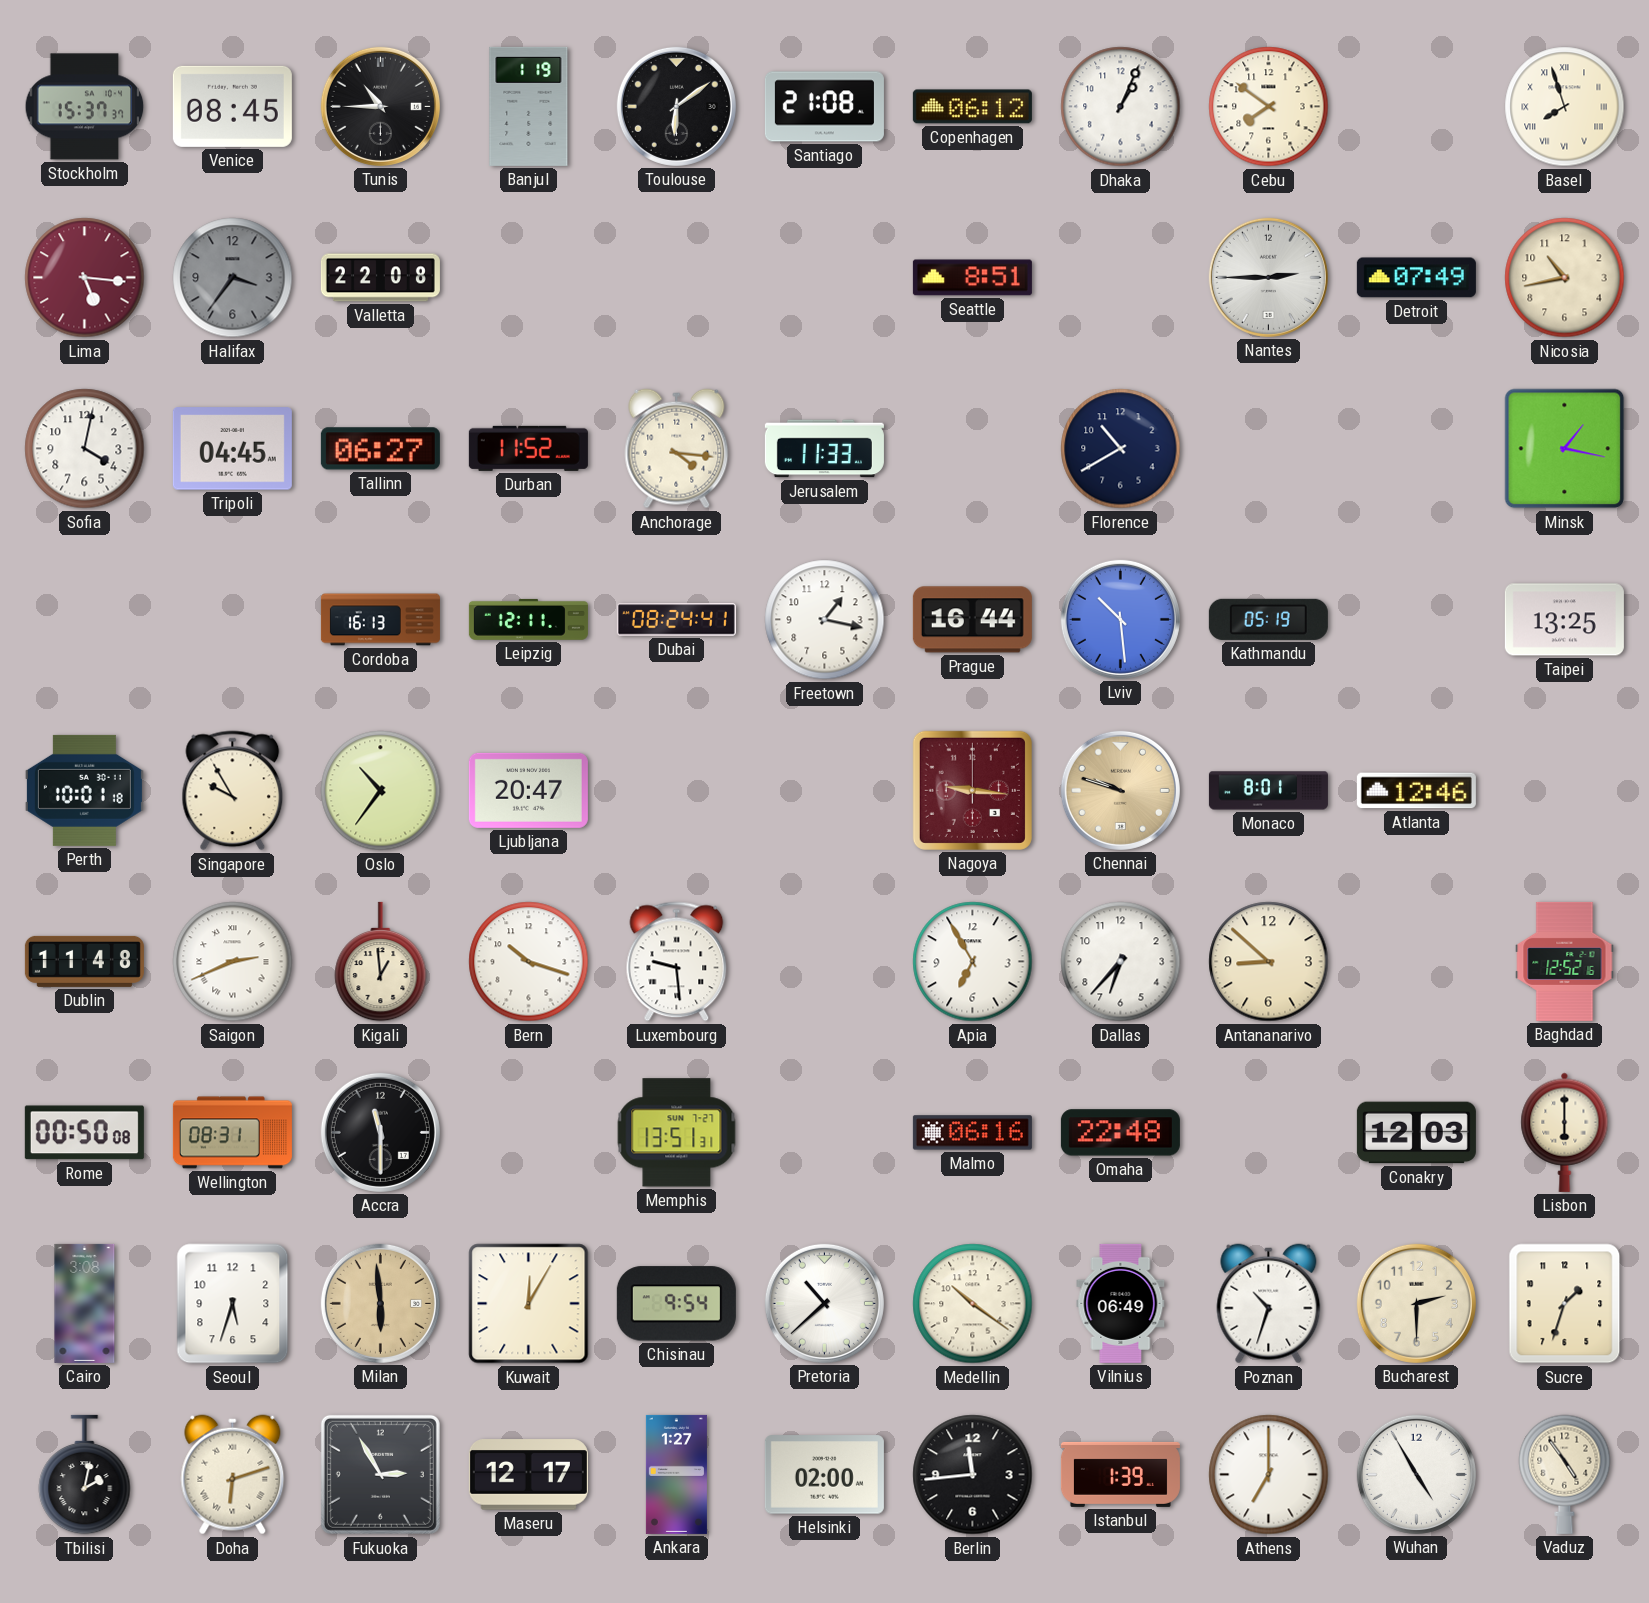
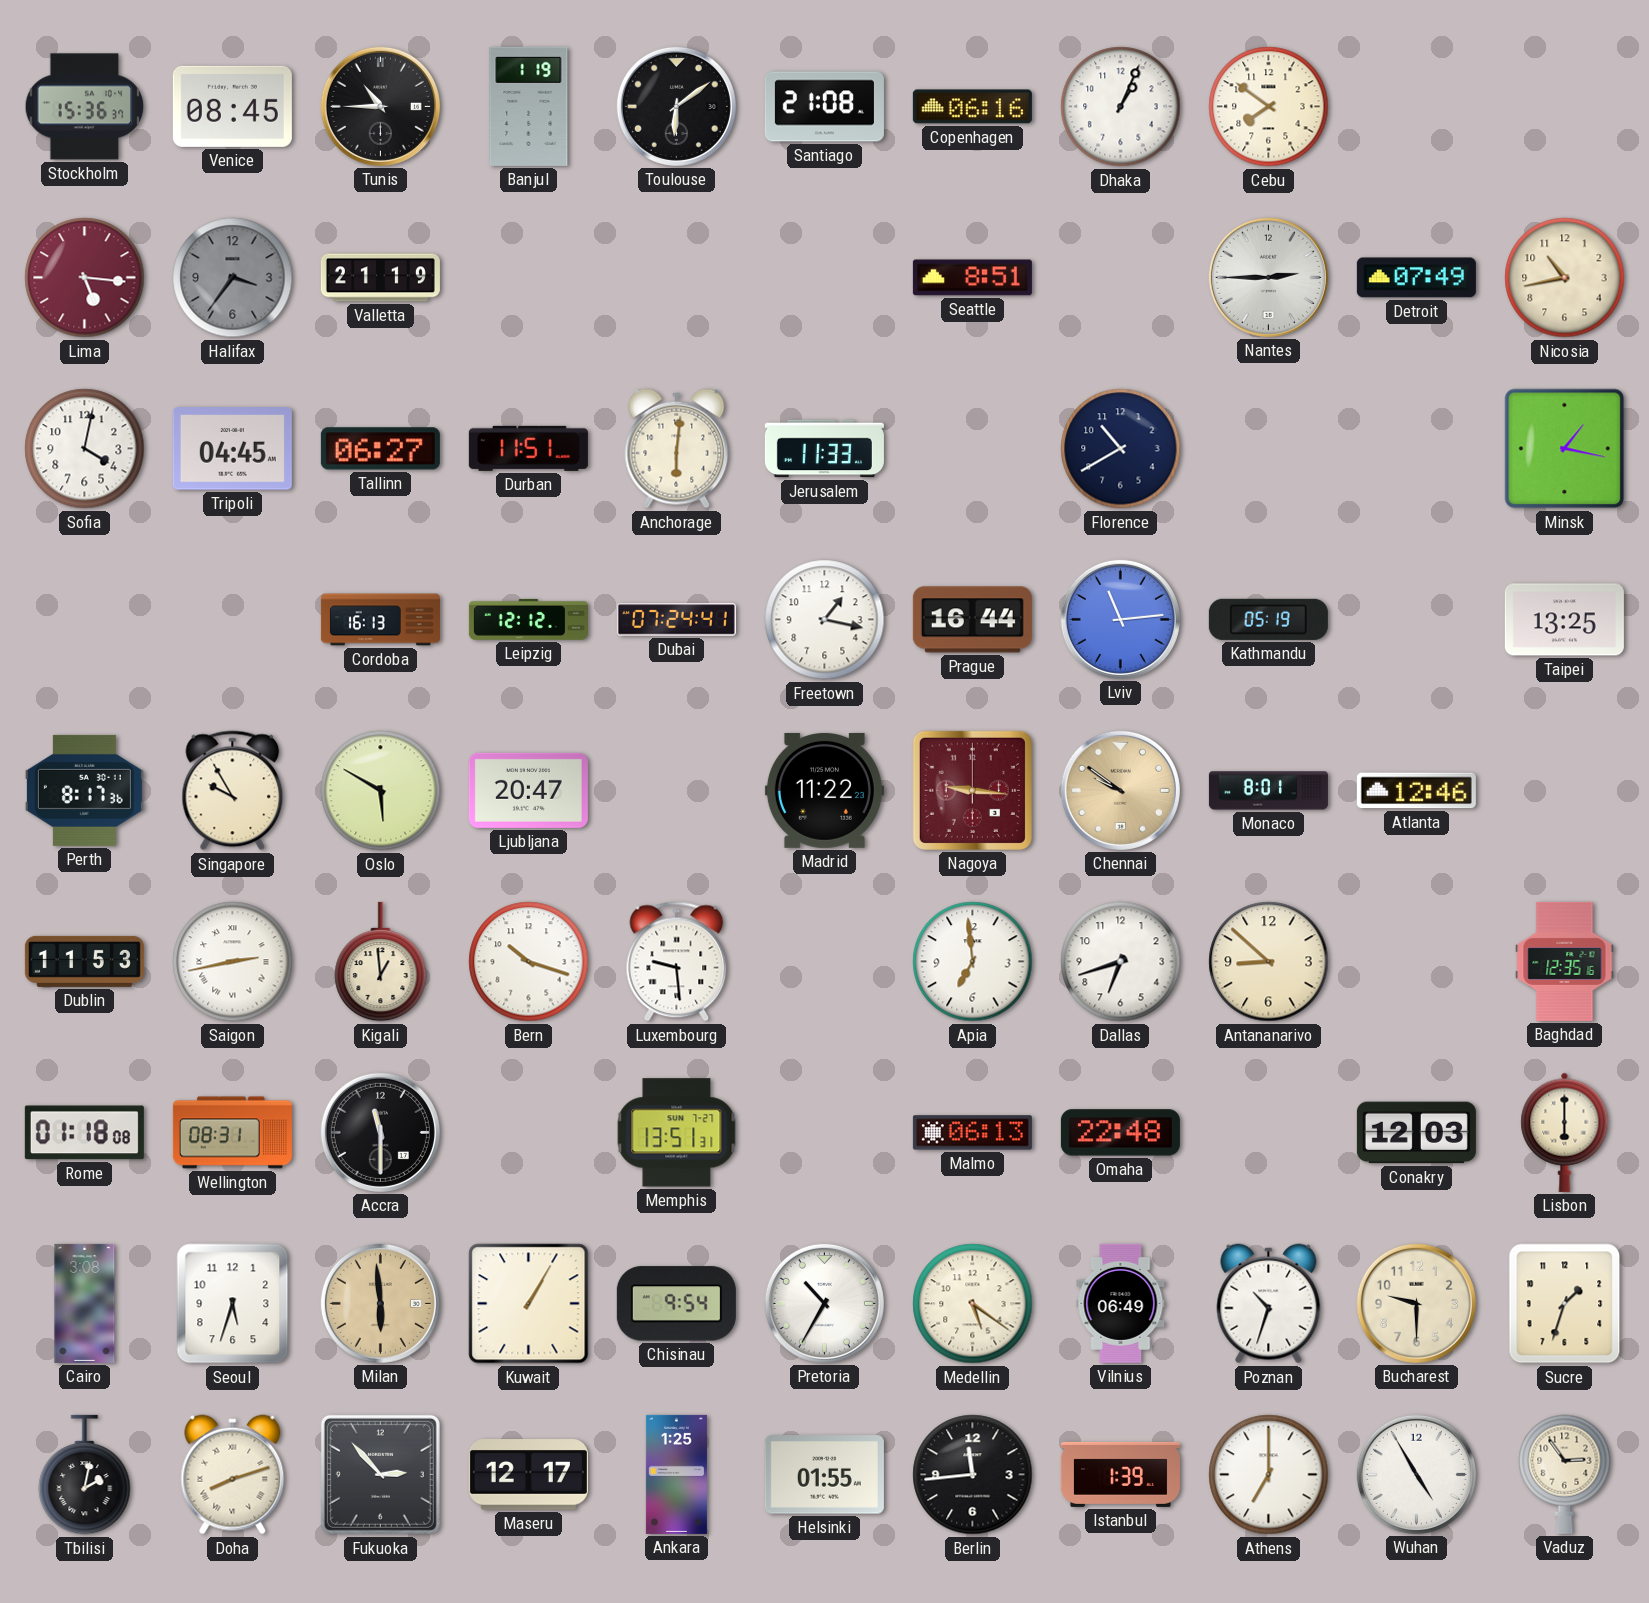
Stockholm: 15:37 -> 15:36
Copenhagen: 06:12 -> 06:16
Basel: 7:57 -> none
Valletta: 22:08 -> 21:19
Durban: 11:52 -> 11:51
Anchorage: 4:16 -> 6:01
Leipzig: 12:11 -> 12:12
Dubai: 08:24 -> 07:24
Lviv: 10:29 -> 11:14
Perth: 10:01 -> 8:17
Oslo: 10:36 -> 5:50
Madrid: none -> 11:22
Chennai: 9:48 -> 9:51
Dublin: 11:48 -> 11:53
Saigon: 2:41 -> 2:43
Apia: 6:55 -> 6:59
Dallas: 6:37 -> 6:42
Baghdad: 12:52 -> 12:35
Rome: 00:50 -> 01:18
Malmo: 06:16 -> 06:13
Kuwait: 12:05 -> 1:05
Pretoria: 10:38 -> 10:35
Medellin: 10:21 -> 5:21
Bucharest: 2:30 -> 9:30
Doha: 6:12 -> 8:12
Fukuoka: 2:55 -> 2:53
Ankara: 1:27 -> 1:25
Helsinki: 02:00 -> 01:55
Vaduz: 4:54 -> 2:54
